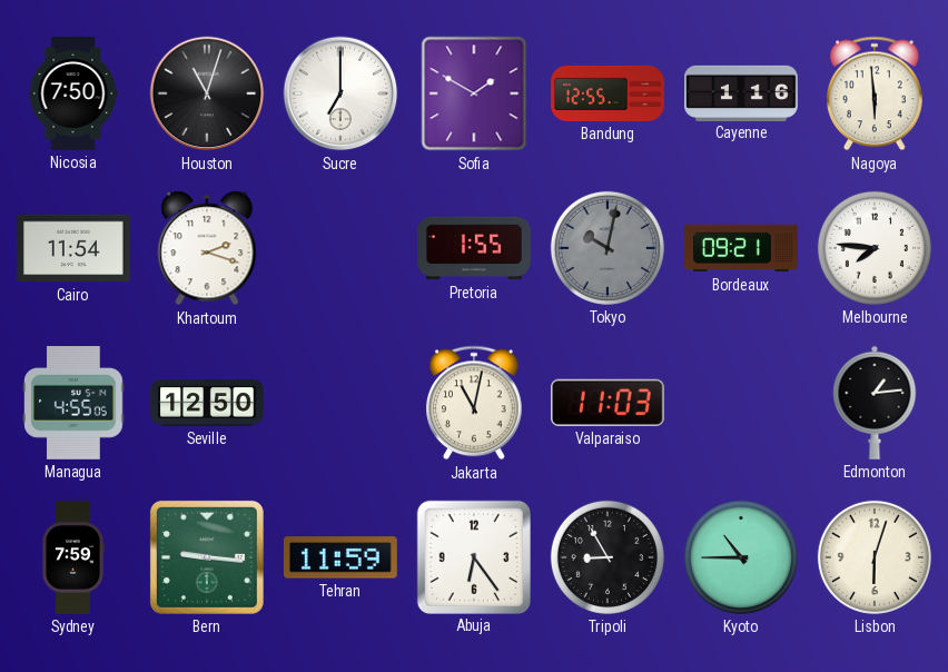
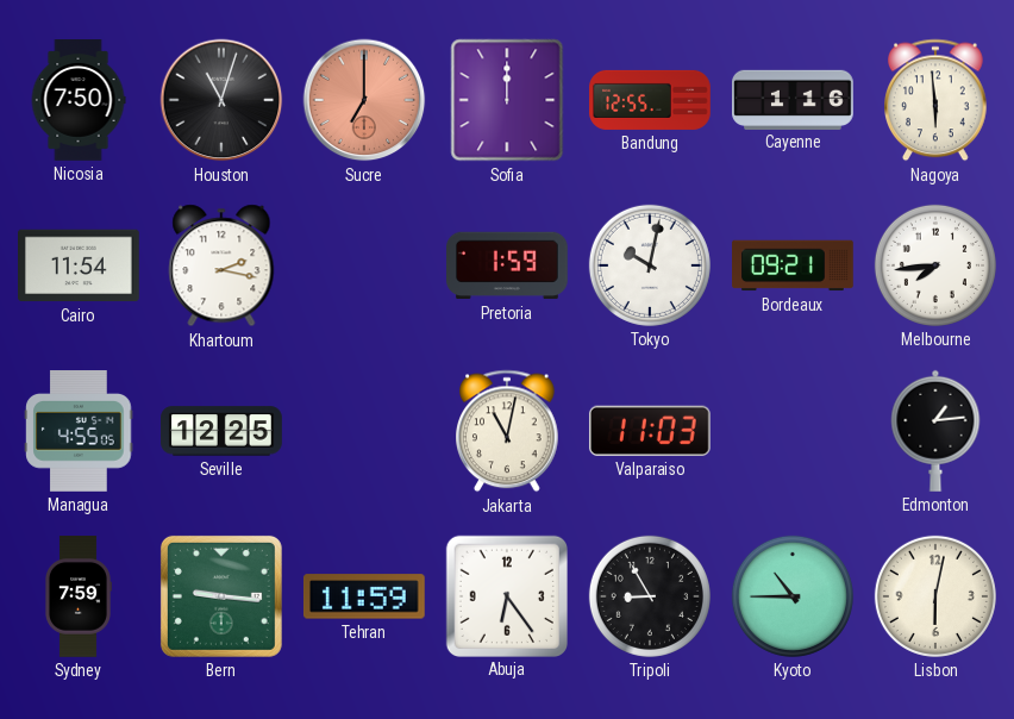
Sucre dial: white -> salmon
Sofia: 1:50 -> 12:00
Khartoum: 2:18 -> 2:17
Pretoria: 1:55 -> 1:59
Tokyo dial: grey -> white
Melbourne: 7:46 -> 7:44
Seville: 12:50 -> 12:25
Lisbon: 6:03 -> 6:02
